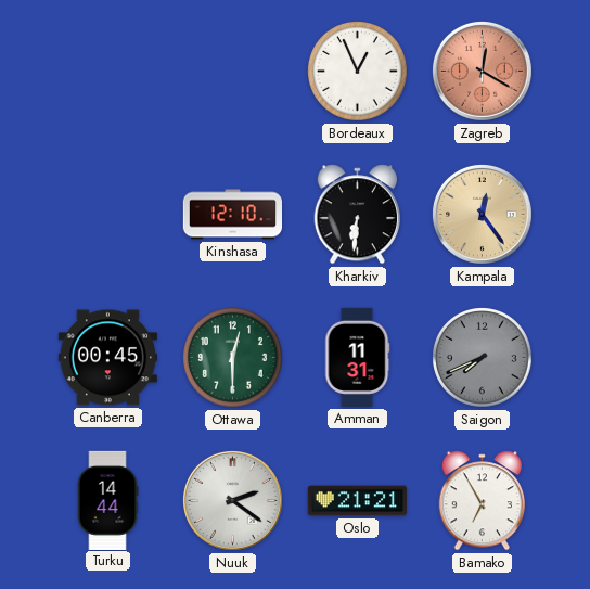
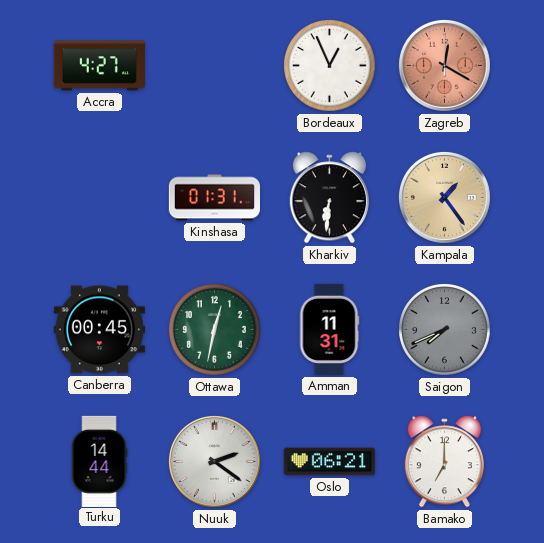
Accra: none -> 4:27
Kinshasa: 12:10 -> 01:31
Kampala: 12:24 -> 1:24
Ottawa: 12:30 -> 12:32
Oslo: 21:21 -> 06:21
Bamako: 6:55 -> 7:00
